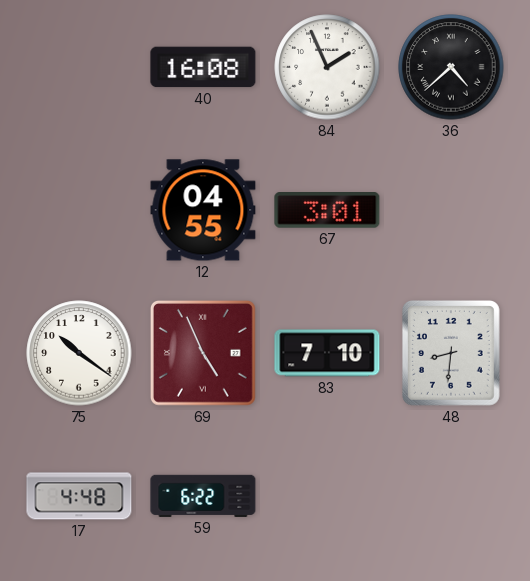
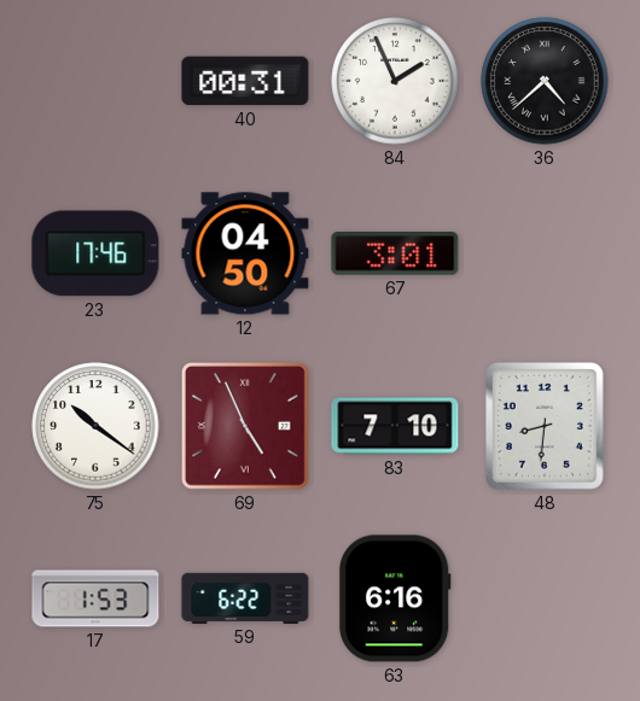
40: 16:08 -> 00:31
23: none -> 17:46
12: 04:55 -> 04:50
17: 4:48 -> 1:53
63: none -> 6:16
